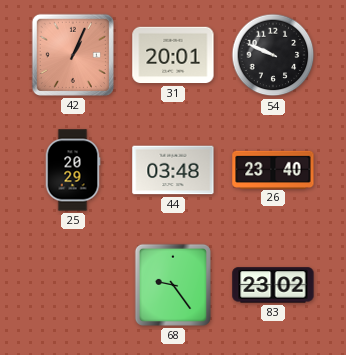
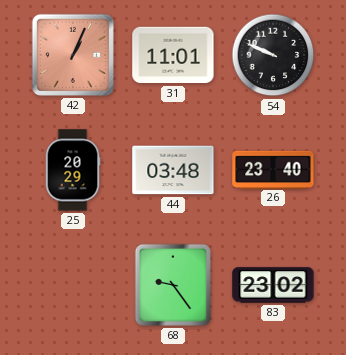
31: 20:01 -> 11:01
